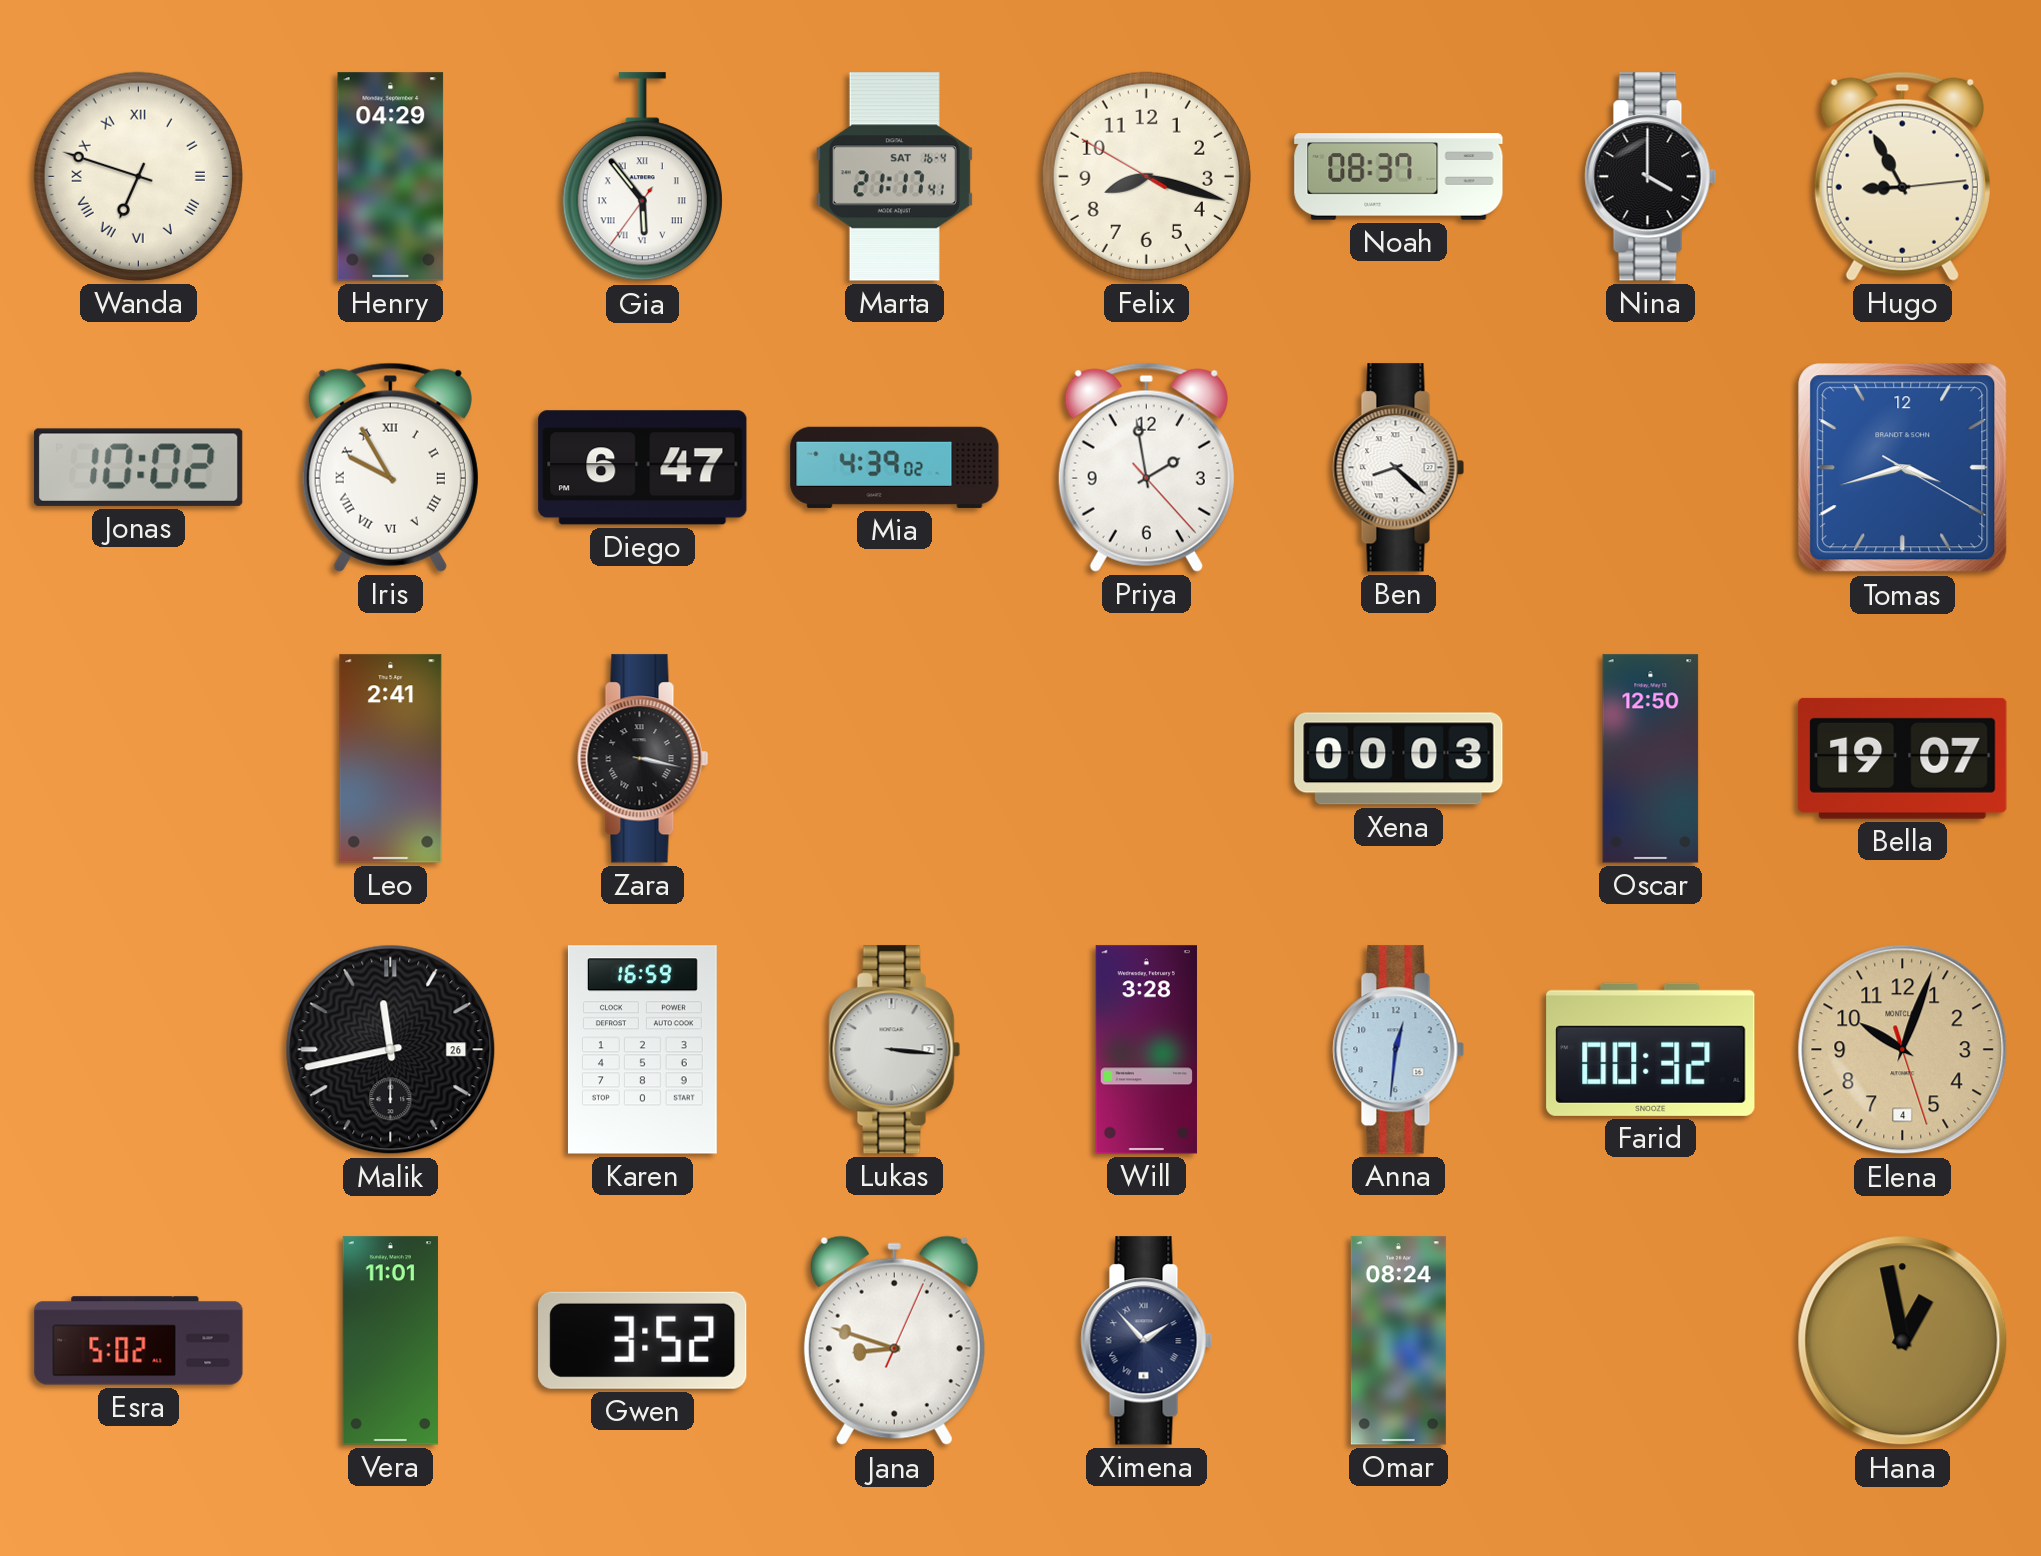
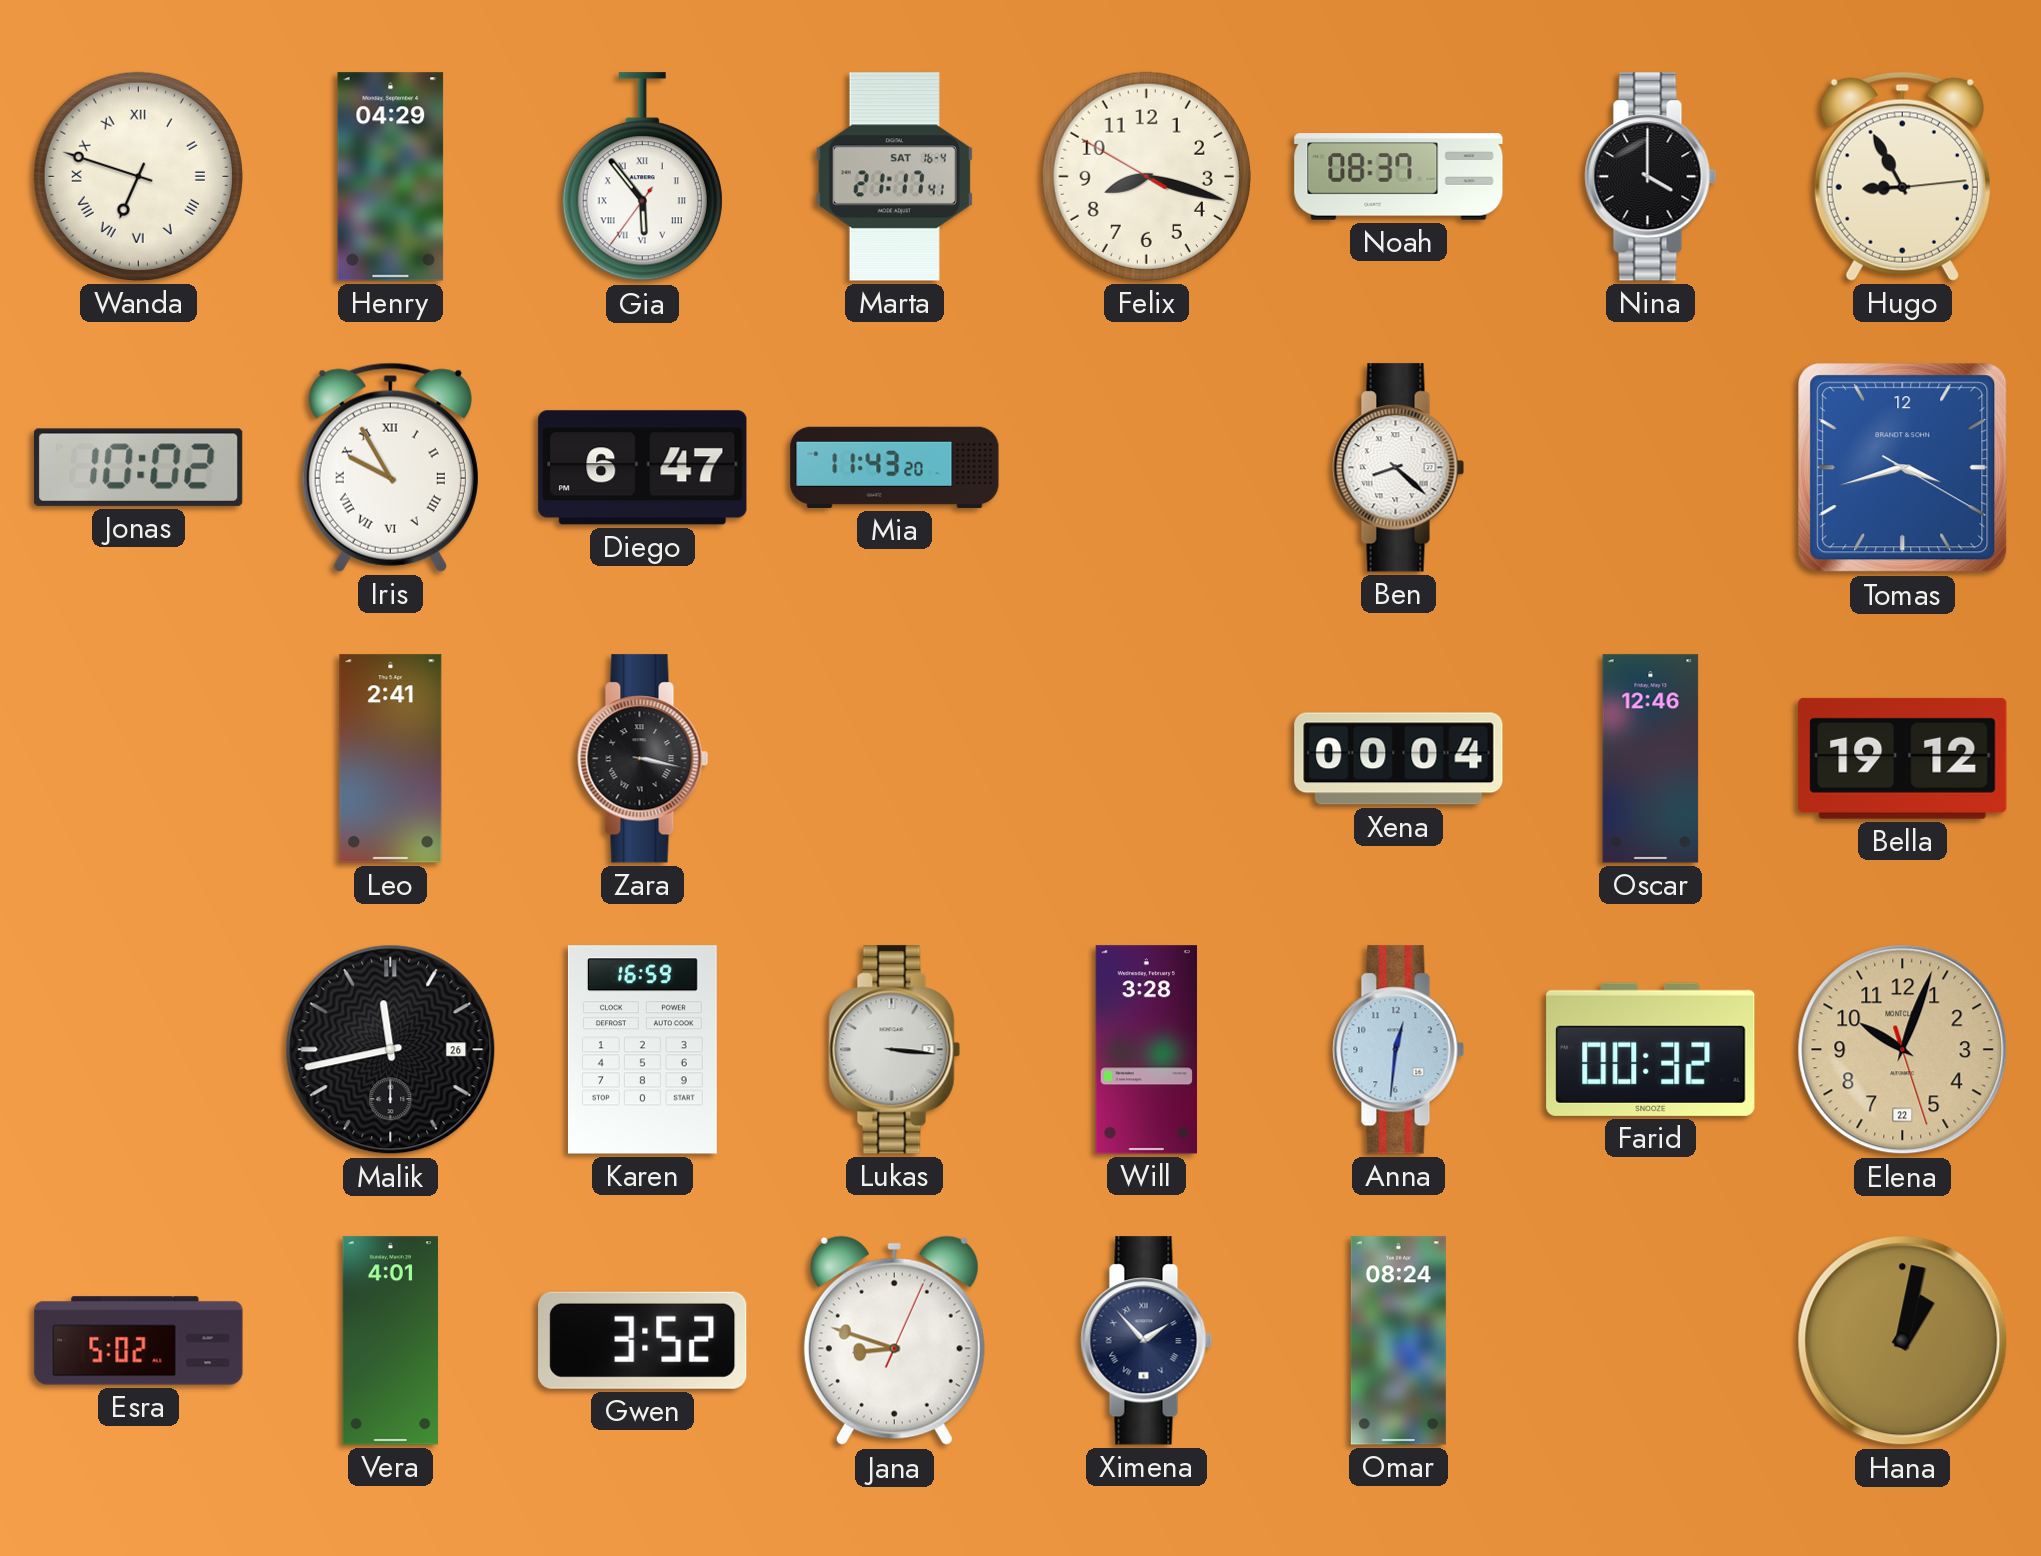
Mia: 4:39 -> 11:43
Priya: 1:58 -> none
Xena: 00:03 -> 00:04
Oscar: 12:50 -> 12:46
Bella: 19:07 -> 19:12
Elena date: 4 -> 22
Vera: 11:01 -> 4:01
Hana: 12:58 -> 1:02
